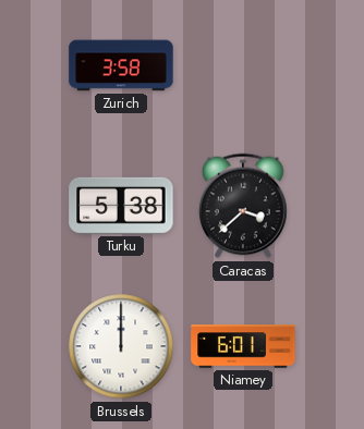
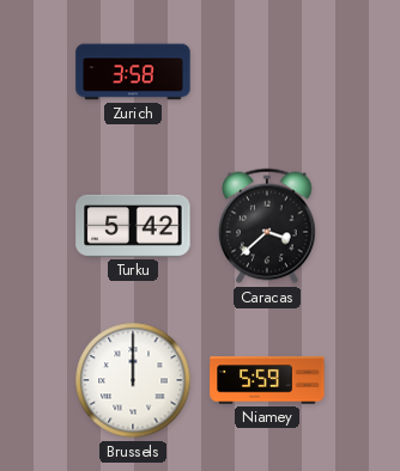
Turku: 5:38 -> 5:42
Niamey: 6:01 -> 5:59
